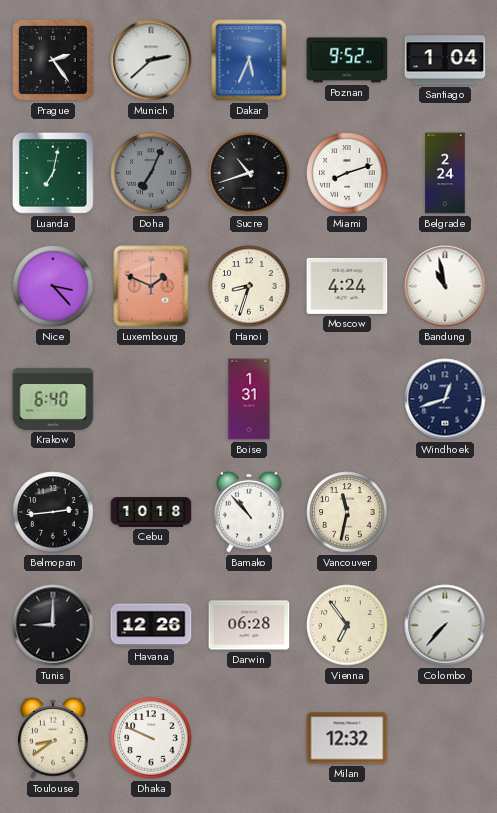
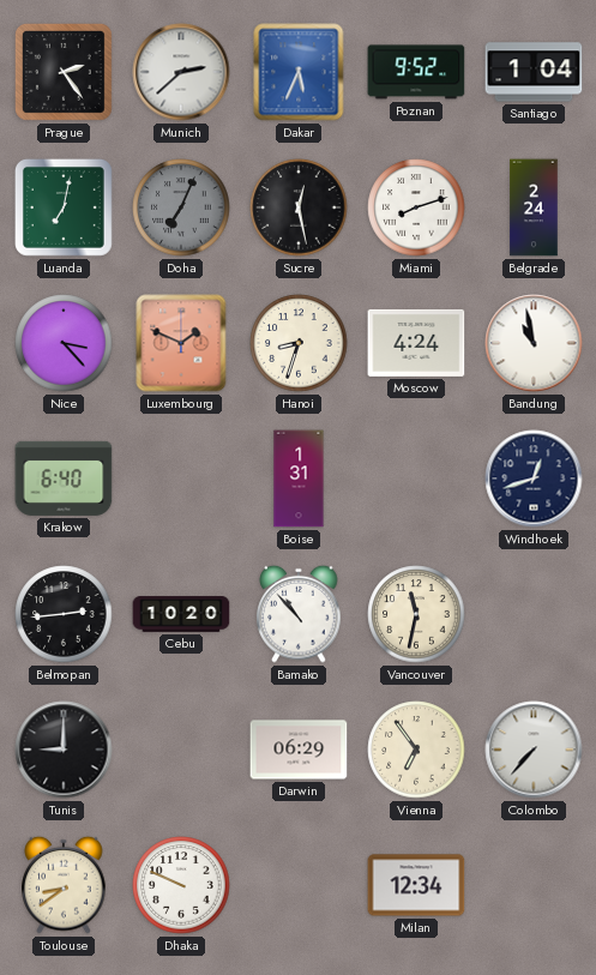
Sucre: 10:42 -> 12:28
Cebu: 10:18 -> 10:20
Havana: 12:26 -> none
Darwin: 06:28 -> 06:29
Milan: 12:32 -> 12:34
